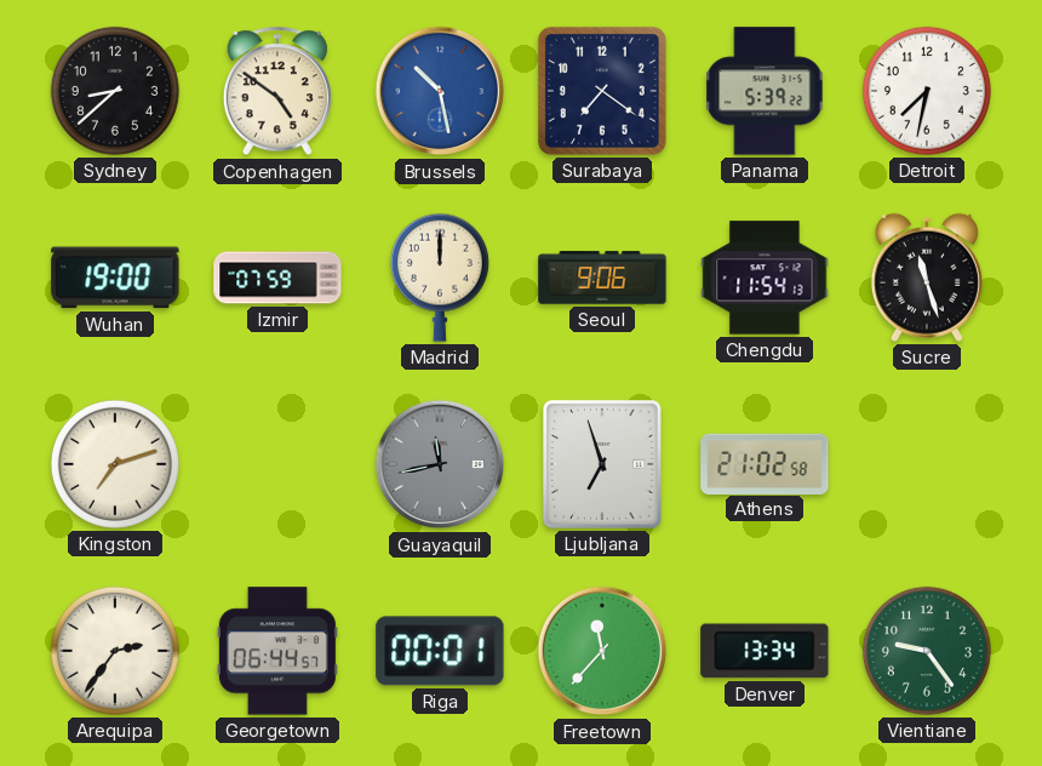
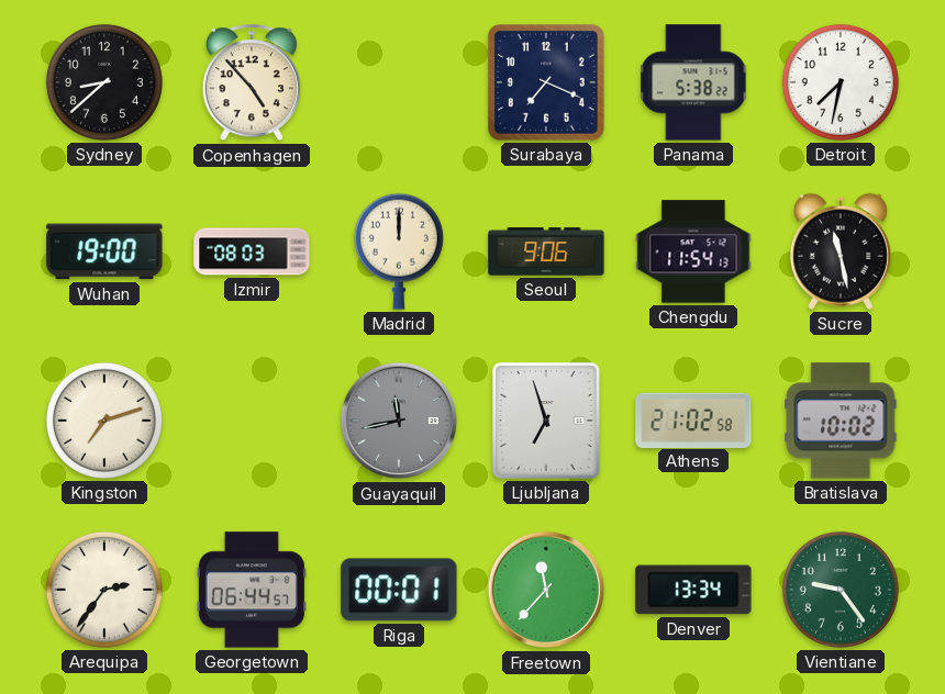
Copenhagen: 4:51 -> 4:53
Brussels: 10:28 -> none
Surabaya: 7:21 -> 7:19
Panama: 5:39 -> 5:38
Izmir: 07:59 -> 08:03
Sucre: 11:27 -> 11:28
Bratislava: none -> 10:02
